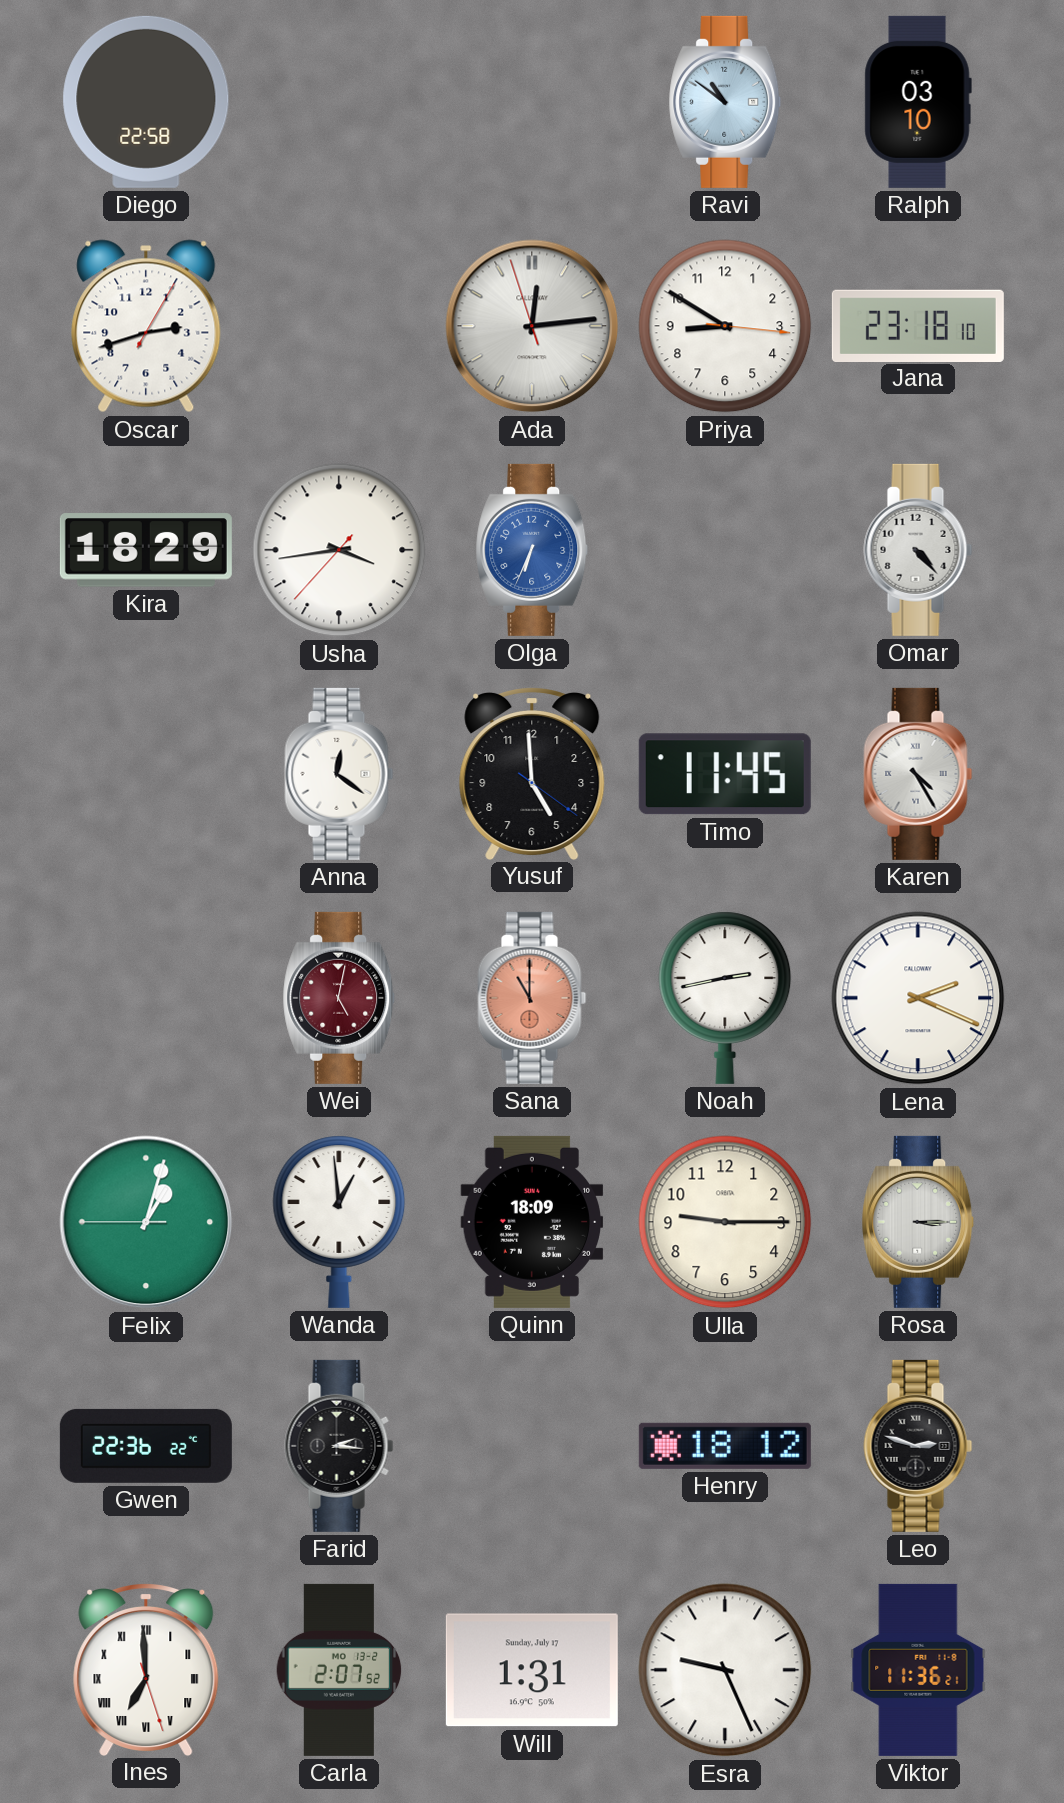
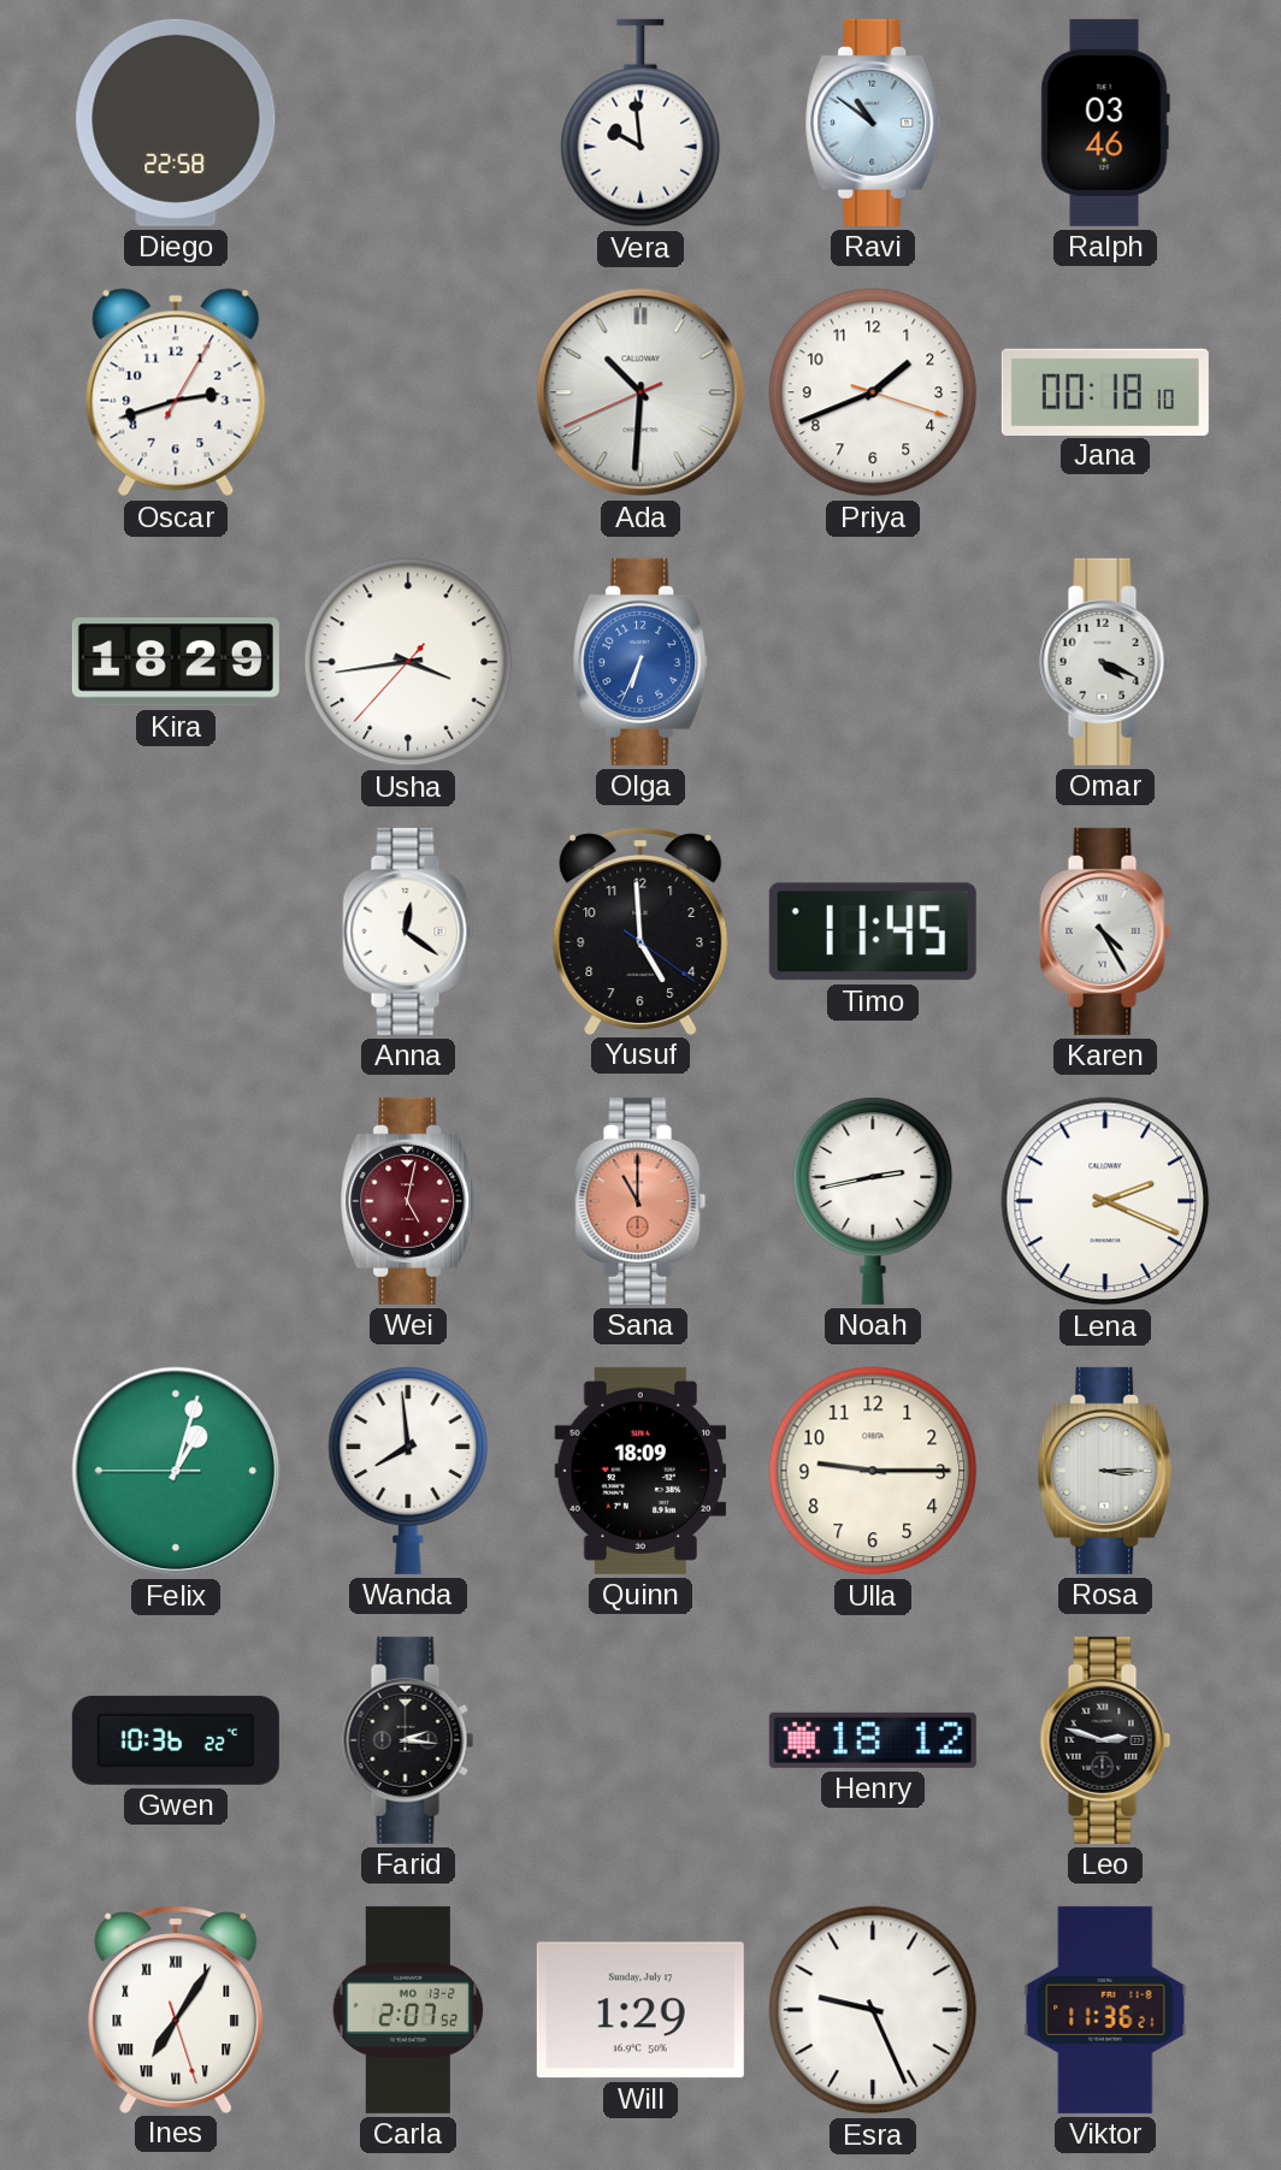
Vera: none -> 9:59
Ralph: 03:10 -> 03:46
Ada: 12:13 -> 10:30
Priya: 8:50 -> 1:41
Jana: 23:18 -> 00:18
Omar: 4:23 -> 4:19
Wanda: 12:59 -> 7:59
Gwen: 22:36 -> 10:36
Ines: 6:59 -> 7:05
Will: 1:31 -> 1:29
